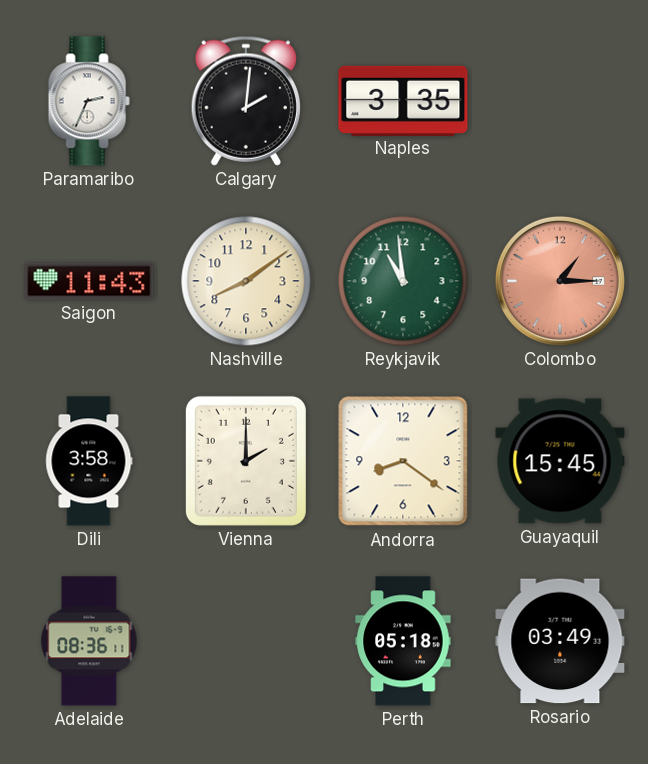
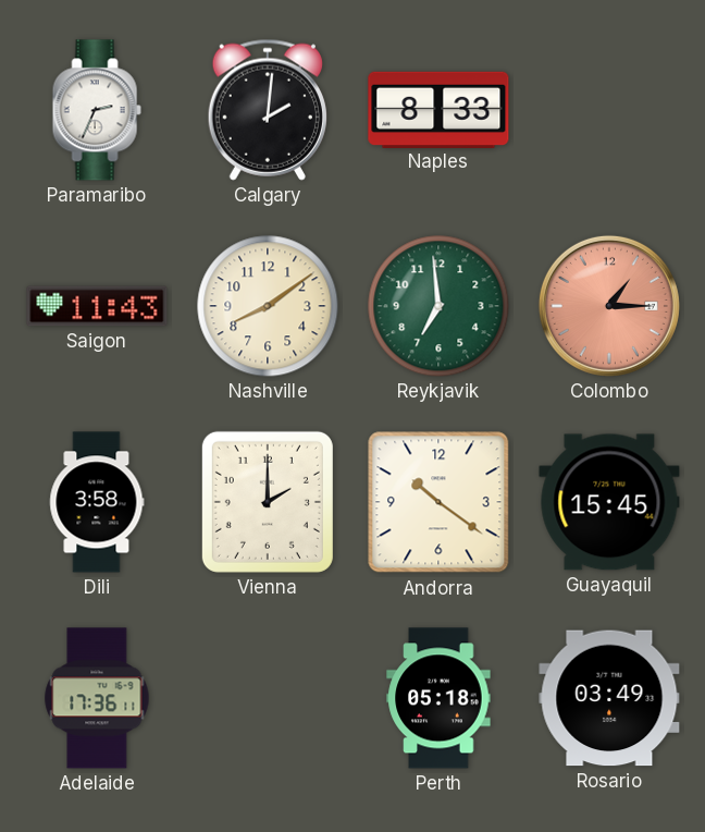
Naples: 3:35 -> 8:33
Reykjavik: 10:59 -> 6:59
Andorra: 8:21 -> 10:21
Adelaide: 08:36 -> 17:36
